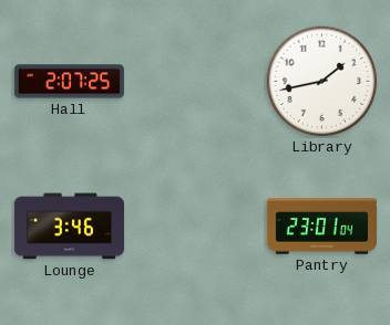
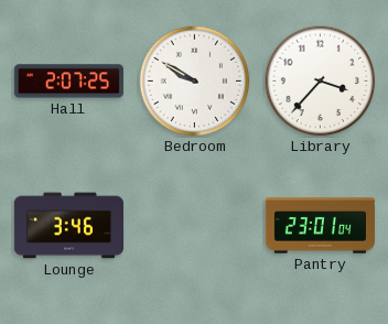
Bedroom: none -> 9:50
Library: 1:43 -> 3:37
